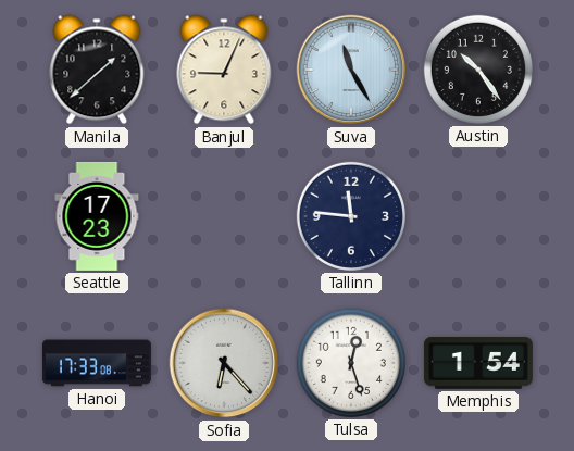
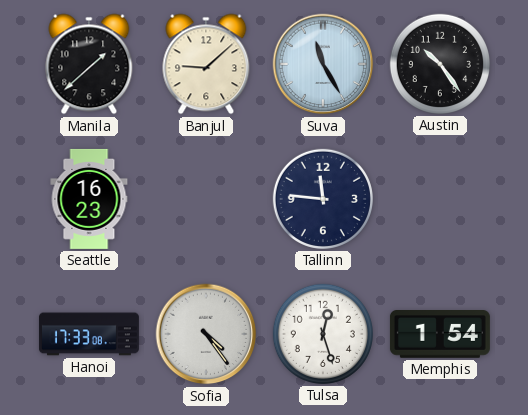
Banjul: 9:04 -> 9:08
Seattle: 17:23 -> 16:23
Sofia: 6:23 -> 4:24
